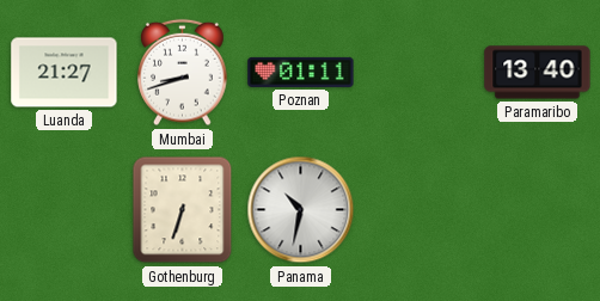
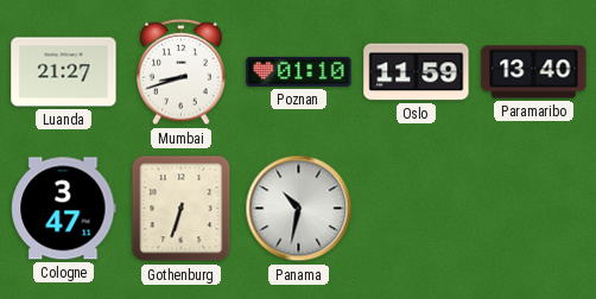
Poznan: 01:11 -> 01:10
Oslo: none -> 11:59
Cologne: none -> 3:47
